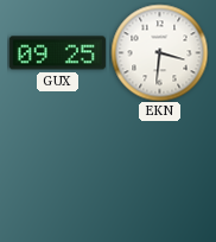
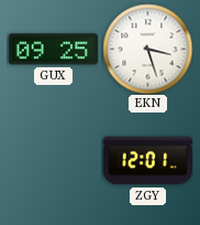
EKN: 3:31 -> 3:27
ZGY: none -> 12:01
